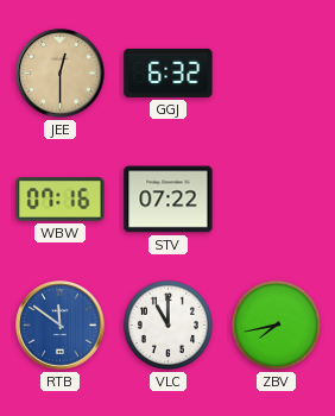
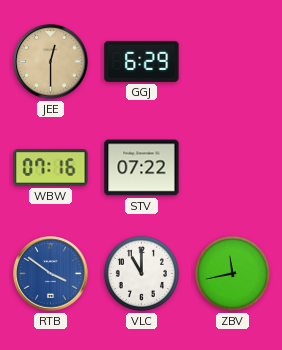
GGJ: 6:32 -> 6:29
RTB: 11:51 -> 3:51
ZBV: 7:43 -> 11:43
